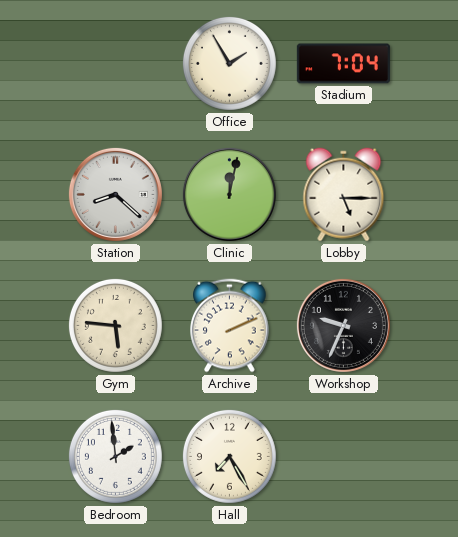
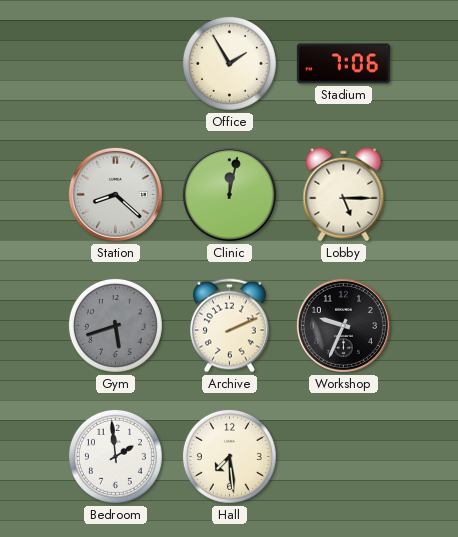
Stadium: 7:04 -> 7:06
Gym: 5:46 -> 5:42
Gym dial: cream -> grey
Hall: 7:25 -> 7:29
